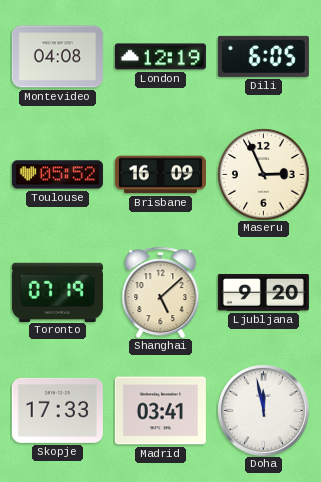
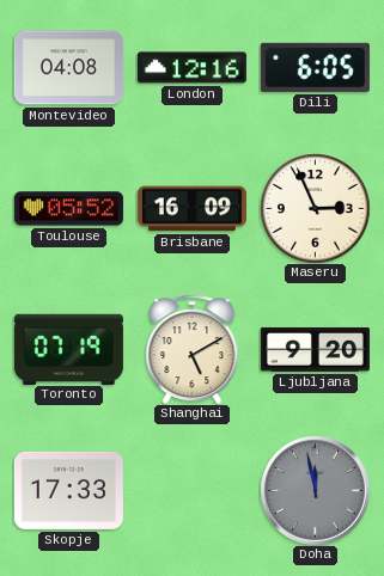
London: 12:19 -> 12:16
Shanghai: 5:08 -> 5:10
Madrid: 03:41 -> none
Doha dial: white -> grey
